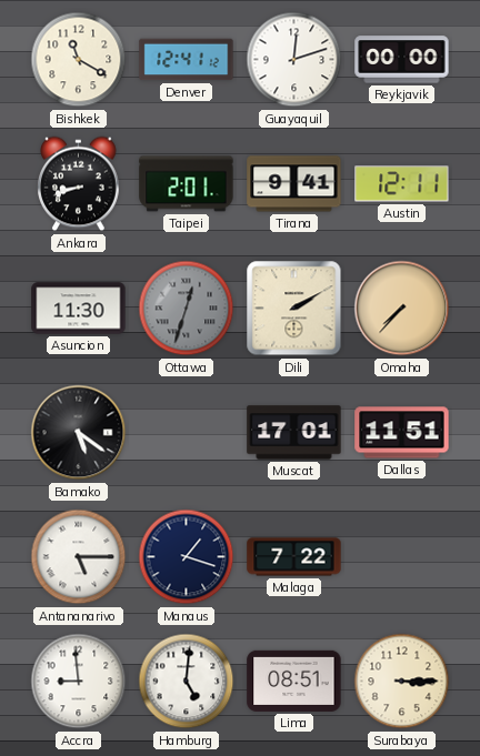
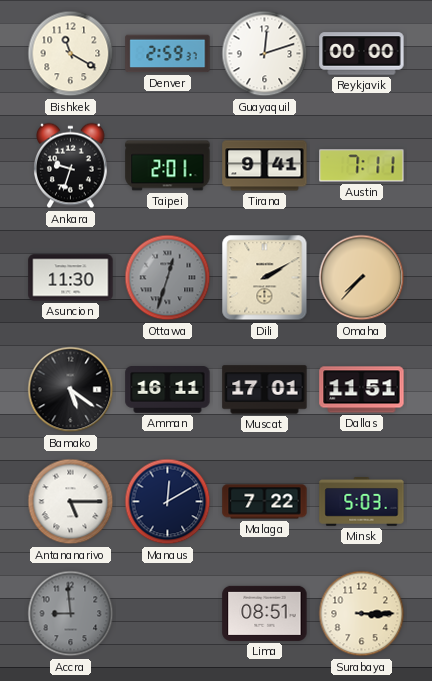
Denver: 12:41 -> 2:59
Ankara: 8:42 -> 9:33
Austin: 12:11 -> 7:11
Amman: none -> 16:11
Manaus: 1:18 -> 12:10
Minsk: none -> 5:03
Accra dial: white -> grey
Hamburg: 5:01 -> none
